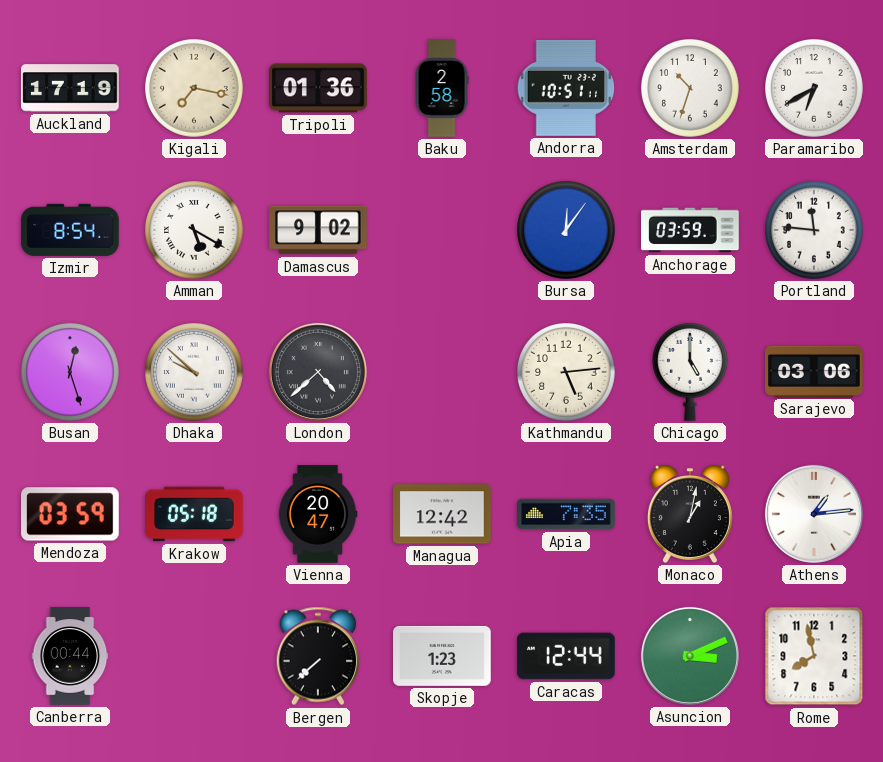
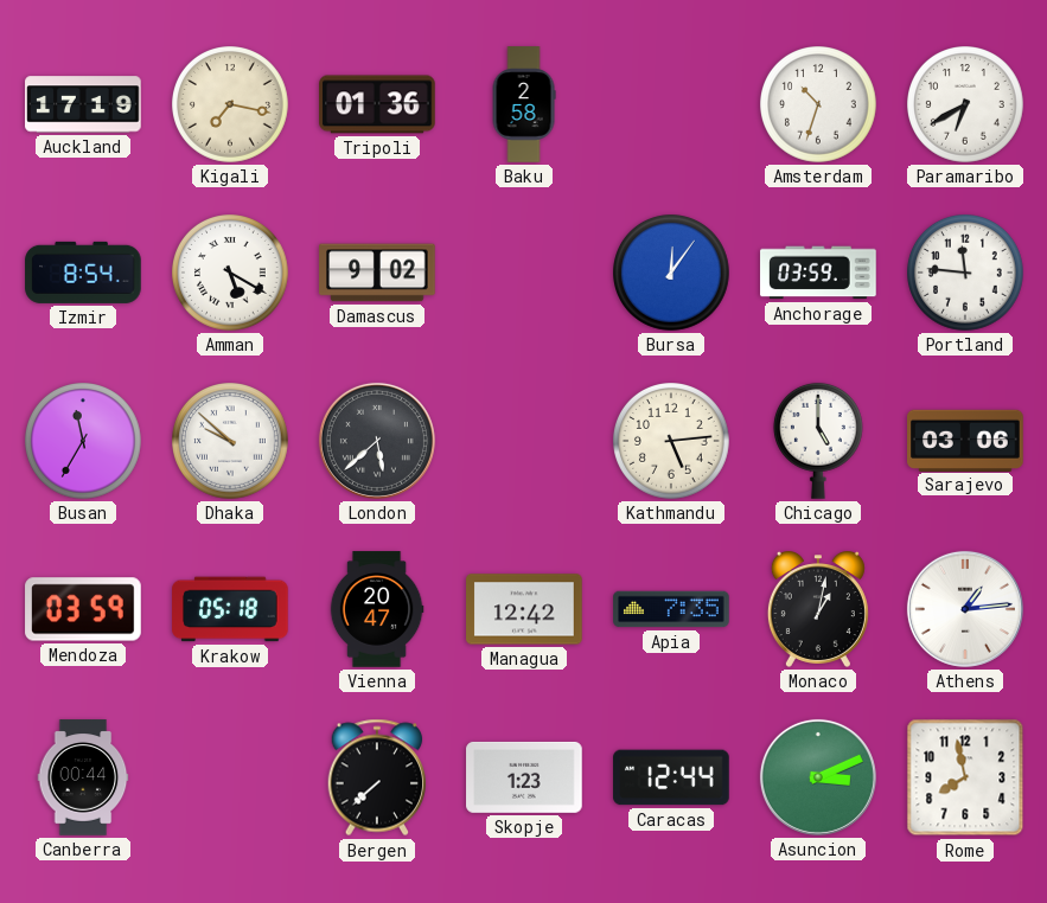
Andorra: 10:51 -> none
Busan: 12:27 -> 11:35
London: 4:38 -> 5:38
